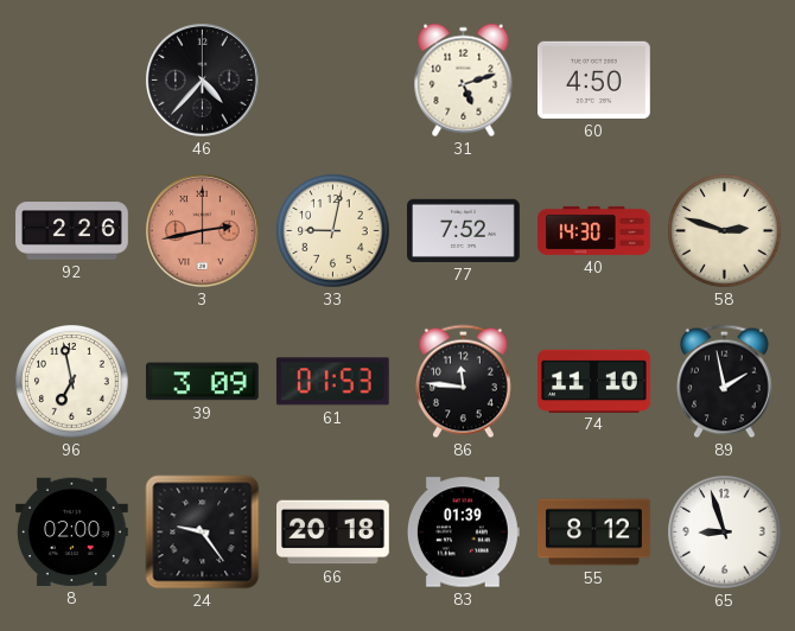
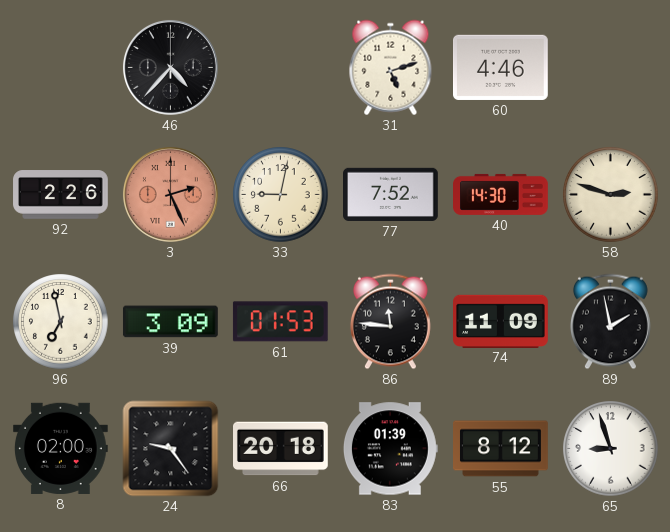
60: 4:50 -> 4:46
3: 2:43 -> 2:26
74: 11:10 -> 11:09
